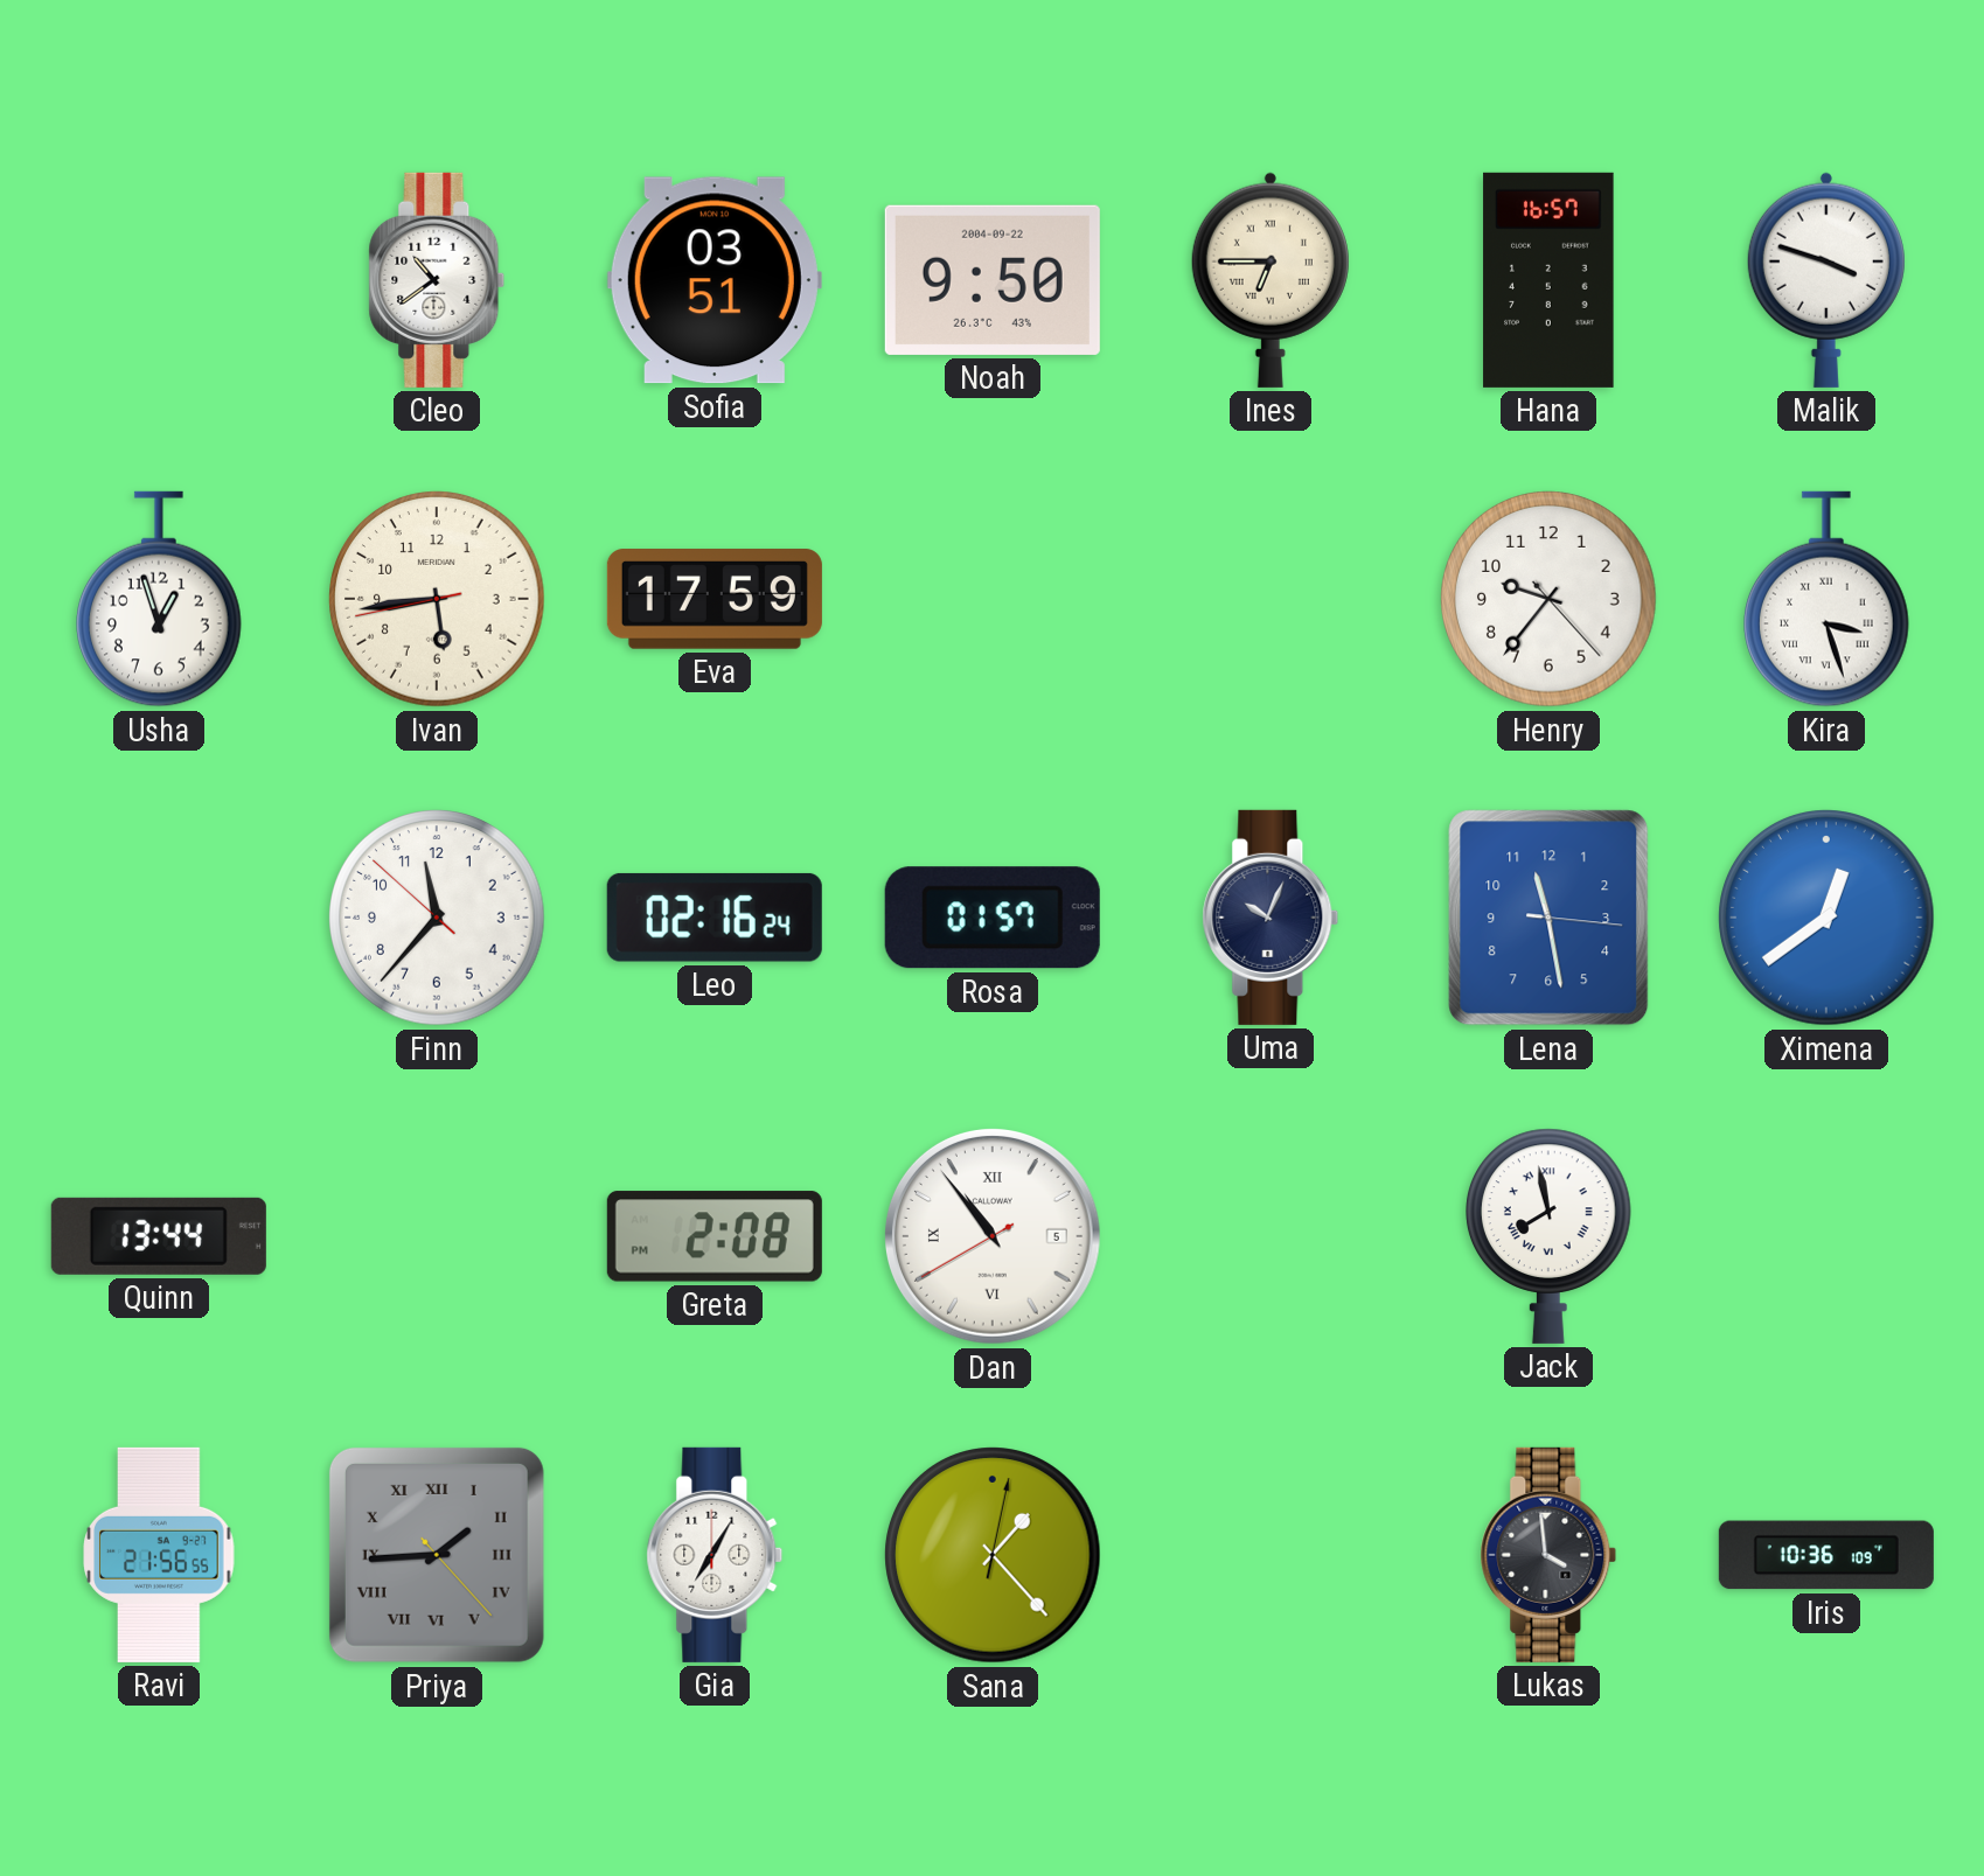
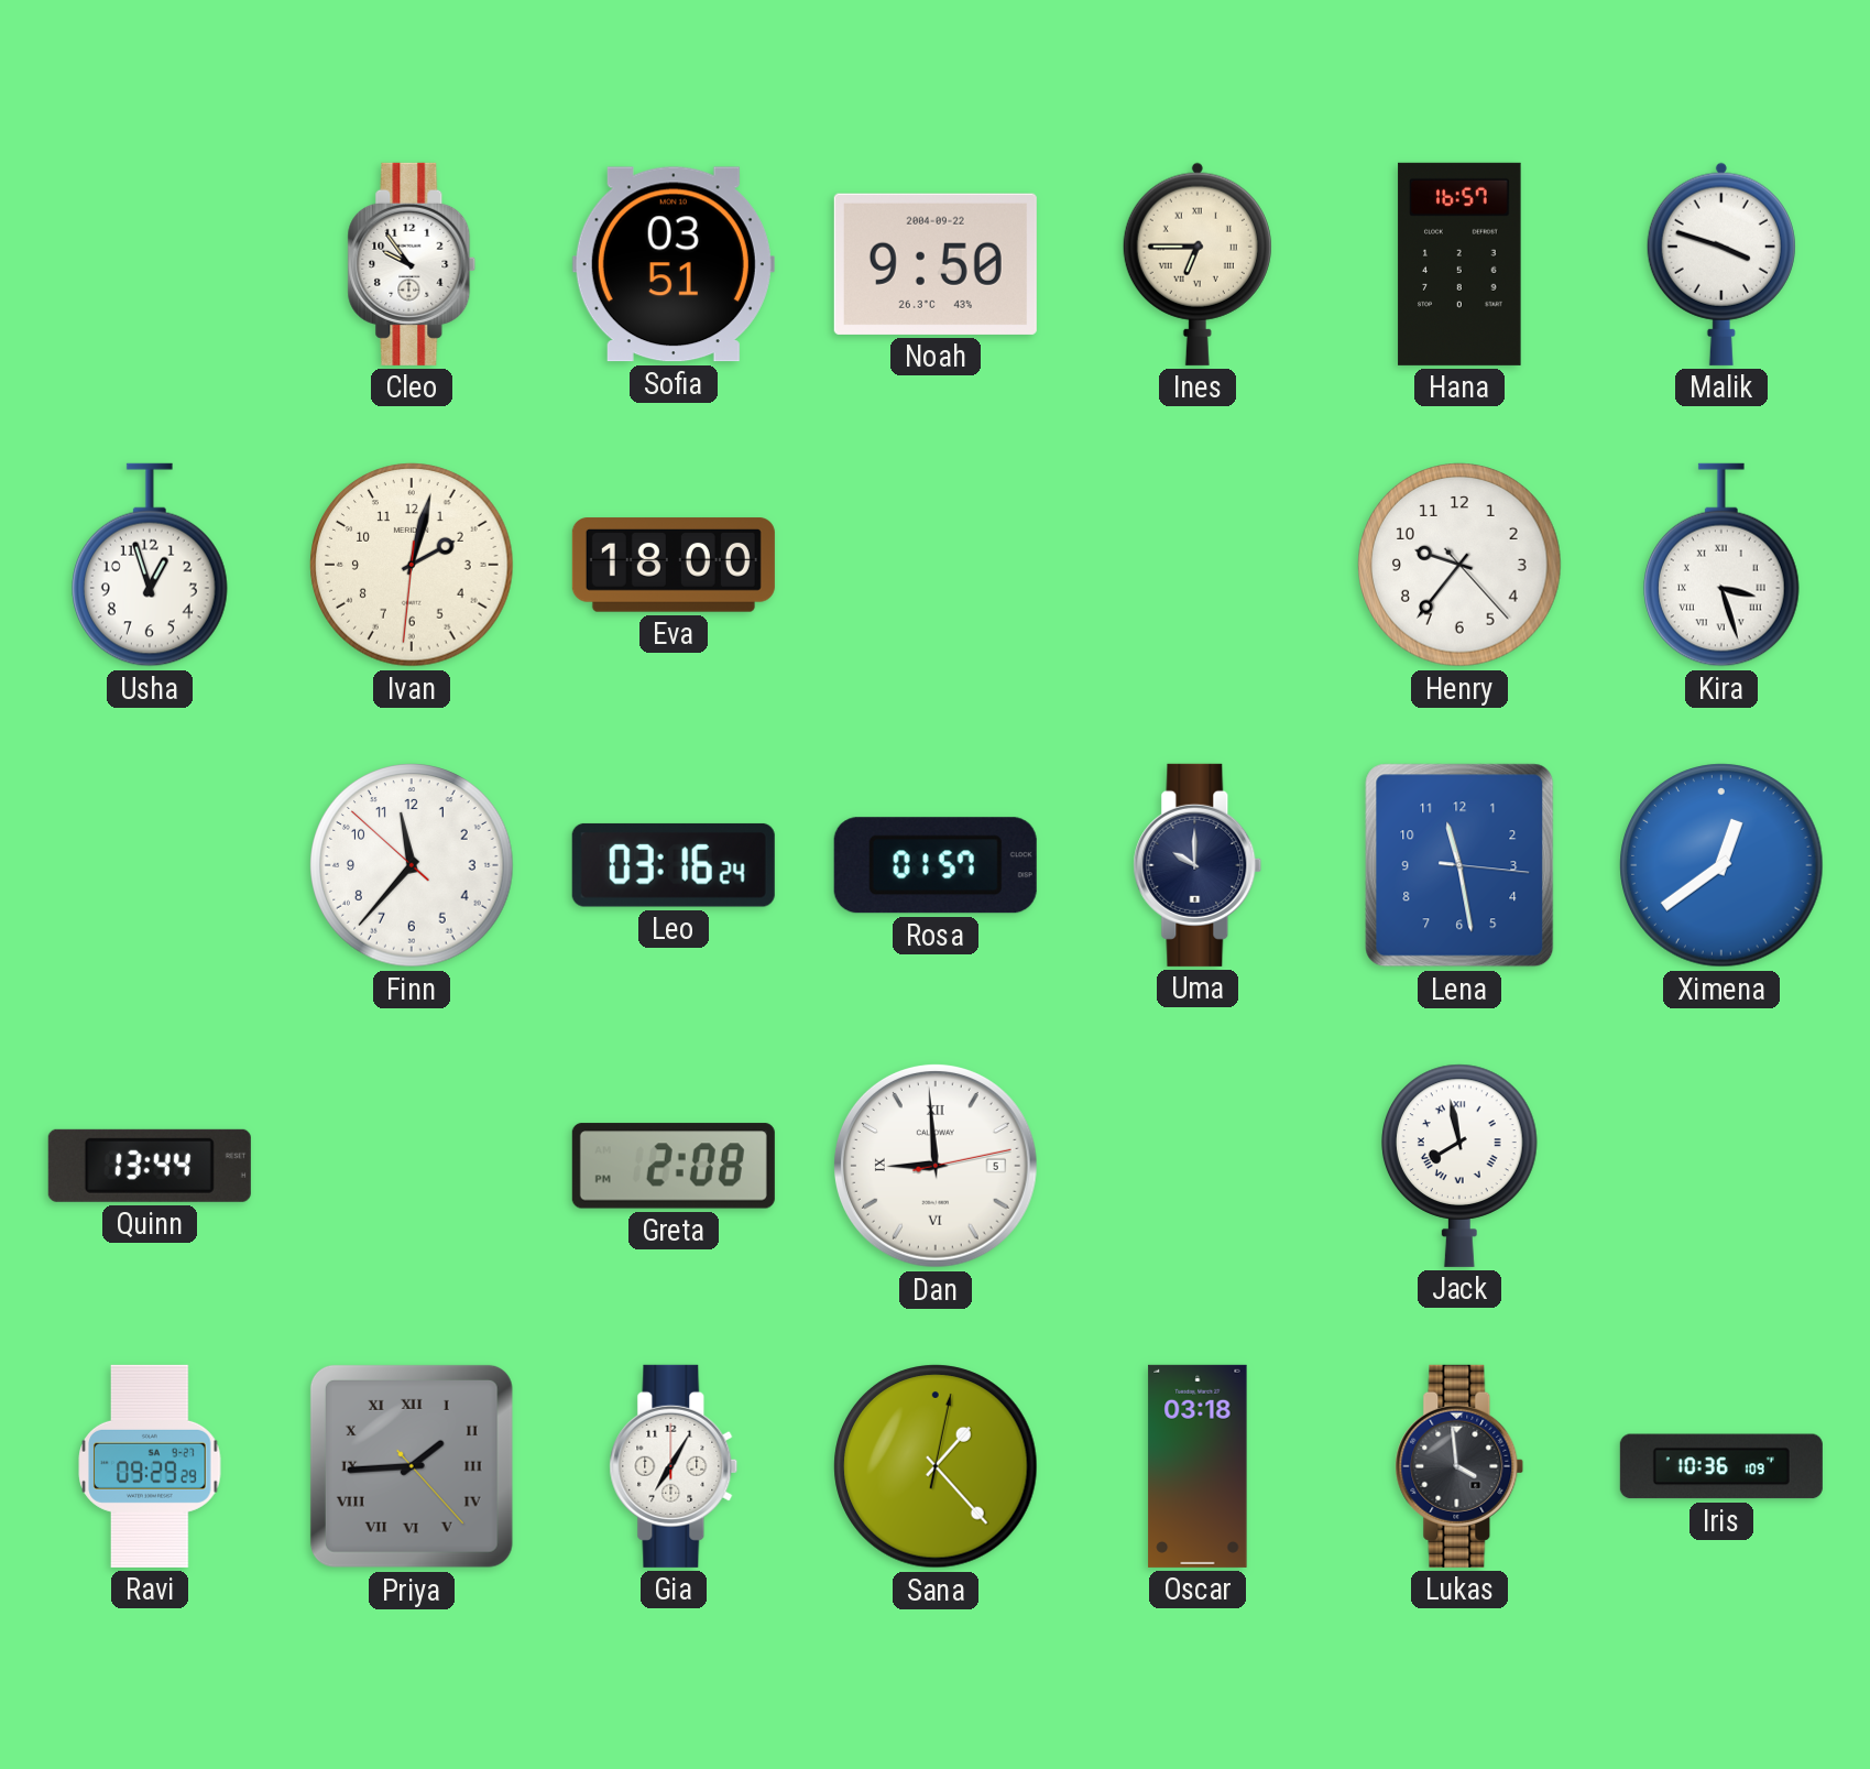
Cleo: 10:39 -> 9:54
Ivan: 5:43 -> 2:02
Eva: 17:59 -> 18:00
Leo: 02:16 -> 03:16
Uma: 10:04 -> 10:00
Dan: 10:53 -> 8:59
Ravi: 21:56 -> 09:29
Oscar: none -> 03:18
